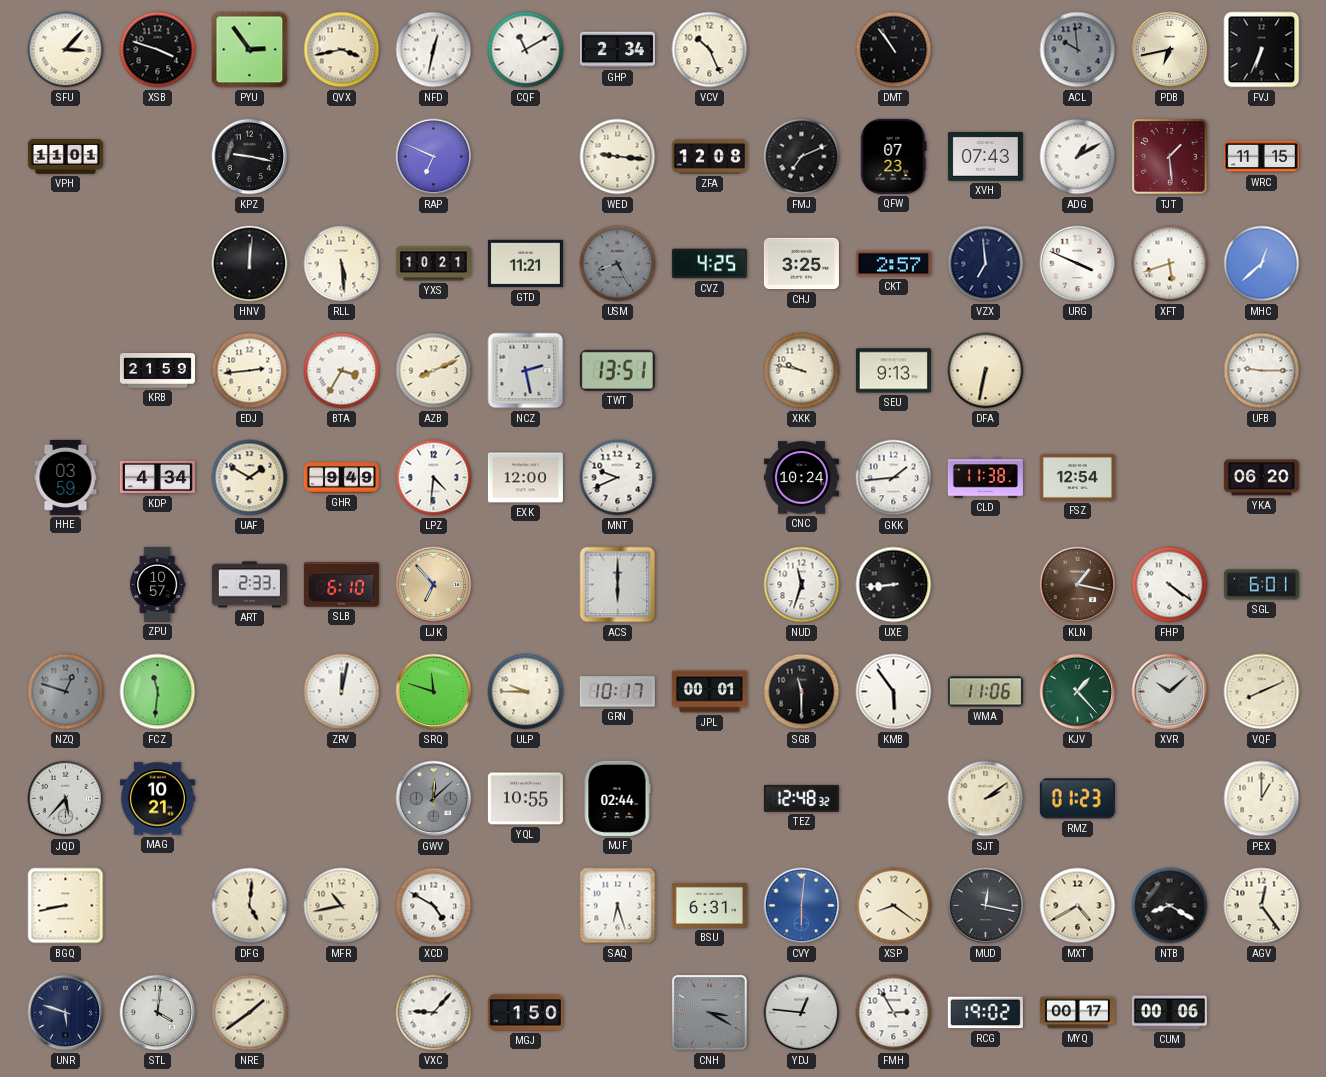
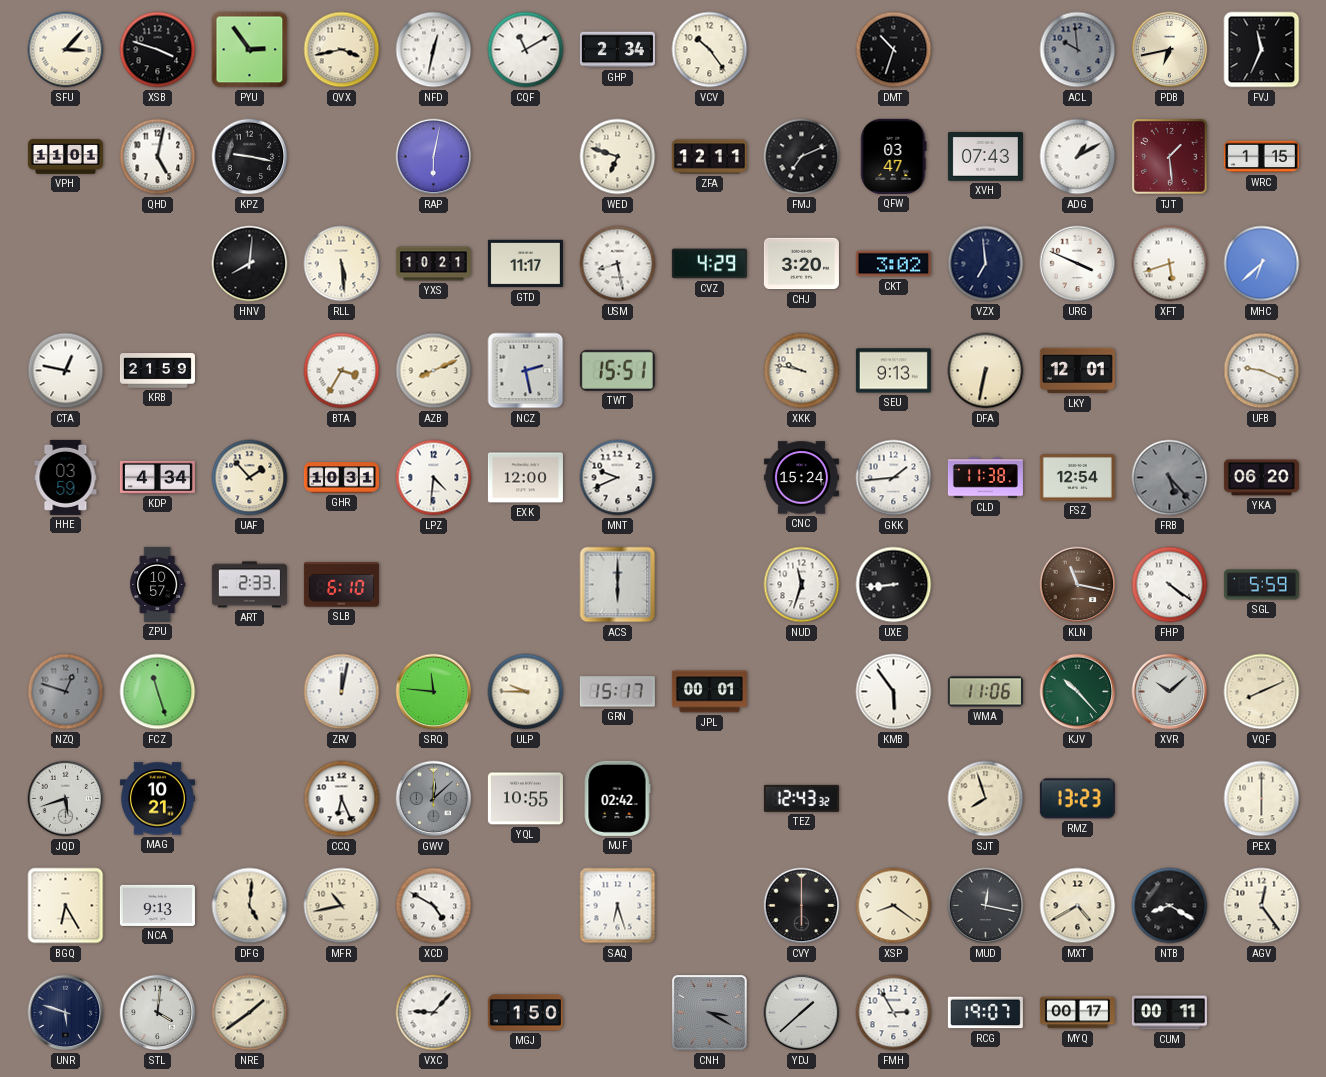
VCV: 10:26 -> 10:24
DMT: 10:54 -> 10:33
FVJ: 6:34 -> 11:34
QHD: none -> 5:02
RAP: 6:49 -> 6:02
WED: 9:16 -> 6:48
ZFA: 12:08 -> 12:11
QFW: 07:23 -> 03:47
WRC: 11:15 -> 1:15
HNV: 12:01 -> 8:01
GTD: 11:21 -> 11:17
USM: 8:25 -> 8:28
USM dial: grey -> white
CVZ: 4:25 -> 4:29
CHJ: 3:25 -> 3:20
CKT: 2:57 -> 3:02
MHC: 12:38 -> 6:38
CTA: none -> 12:47
EDJ: 2:44 -> none
TWT: 13:51 -> 15:51
LKY: none -> 12:01
UFB: 9:15 -> 9:19
UAF: 1:50 -> 1:53
GHR: 9:49 -> 10:31
CNC: 10:24 -> 15:24
FRB: none -> 5:23
LJK: 6:53 -> none
KLN: 1:17 -> 11:17
SGL: 6:01 -> 5:59
FCZ: 11:31 -> 11:27
SRQ: 11:48 -> 11:46
GRN: 10:17 -> 15:17
SGB: 11:30 -> none
KJV: 1:23 -> 10:23
JQD: 5:37 -> 5:42
CCQ: none -> 6:26
MJF: 02:44 -> 02:42
TEZ: 12:48 -> 12:43
SJT: 2:09 -> 7:57
RMZ: 01:23 -> 13:23
PEX: 1:00 -> 6:00
BGQ: 8:43 -> 6:25
NCA: none -> 9:13
BSU: 6:31 -> none
CVY: 6:01 -> 6:00
CVY dial: blue -> black
YDJ: 12:46 -> 1:38
RCG: 19:02 -> 19:07
CUM: 00:06 -> 00:11
